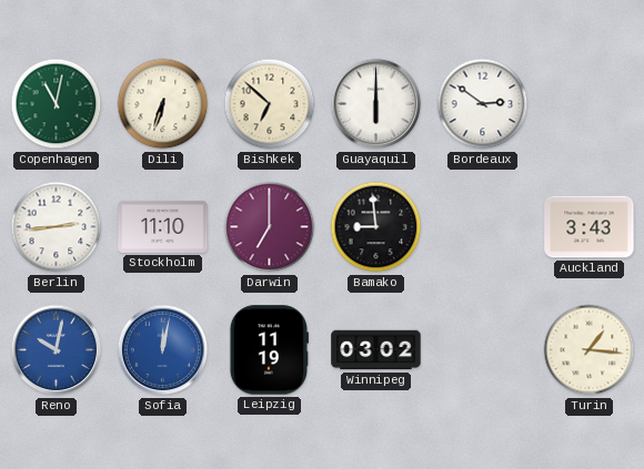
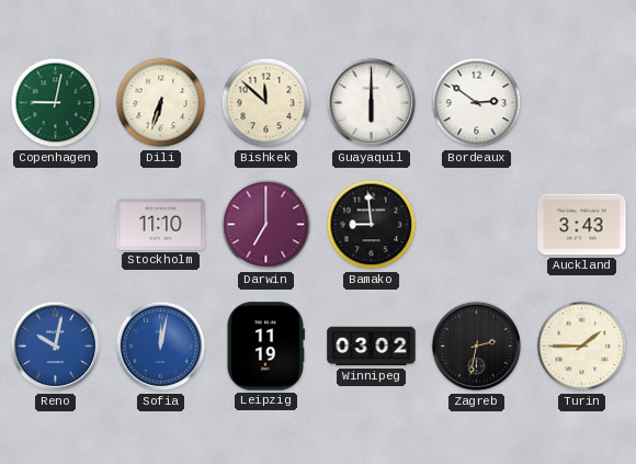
Copenhagen: 11:02 -> 9:02
Bishkek: 6:52 -> 11:52
Berlin: 2:44 -> none
Zagreb: none -> 2:32
Turin: 1:16 -> 1:45
